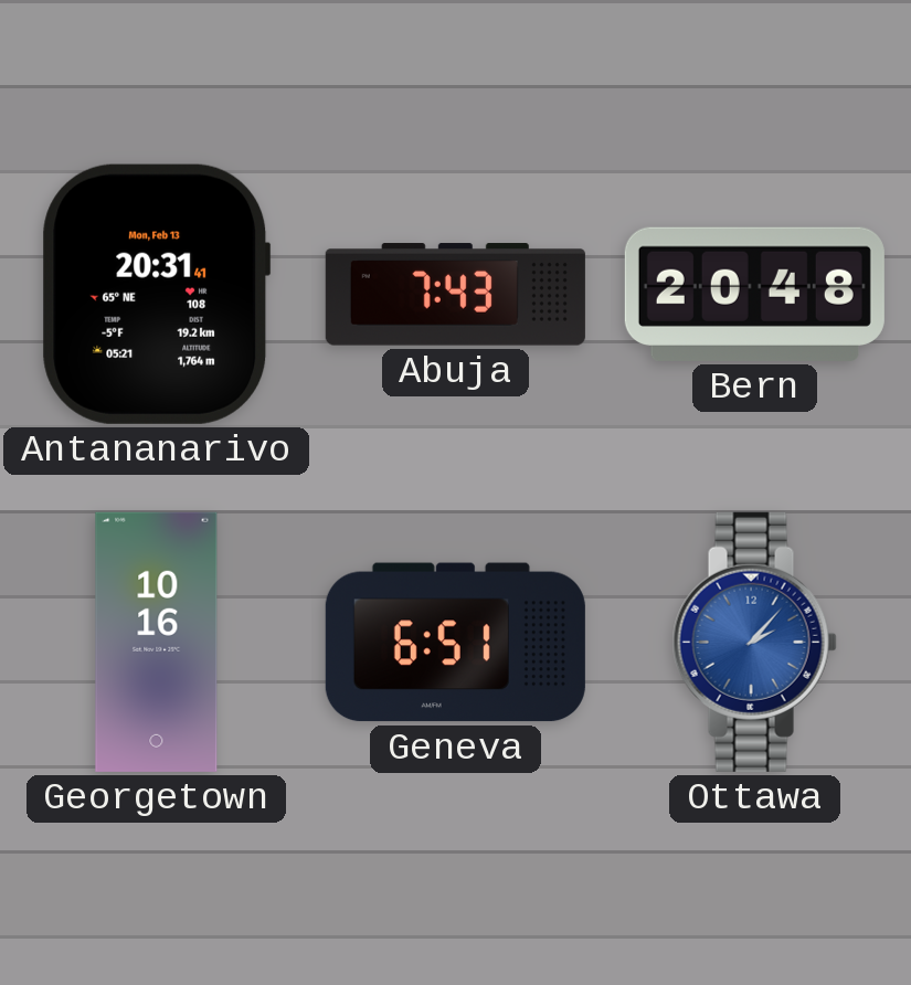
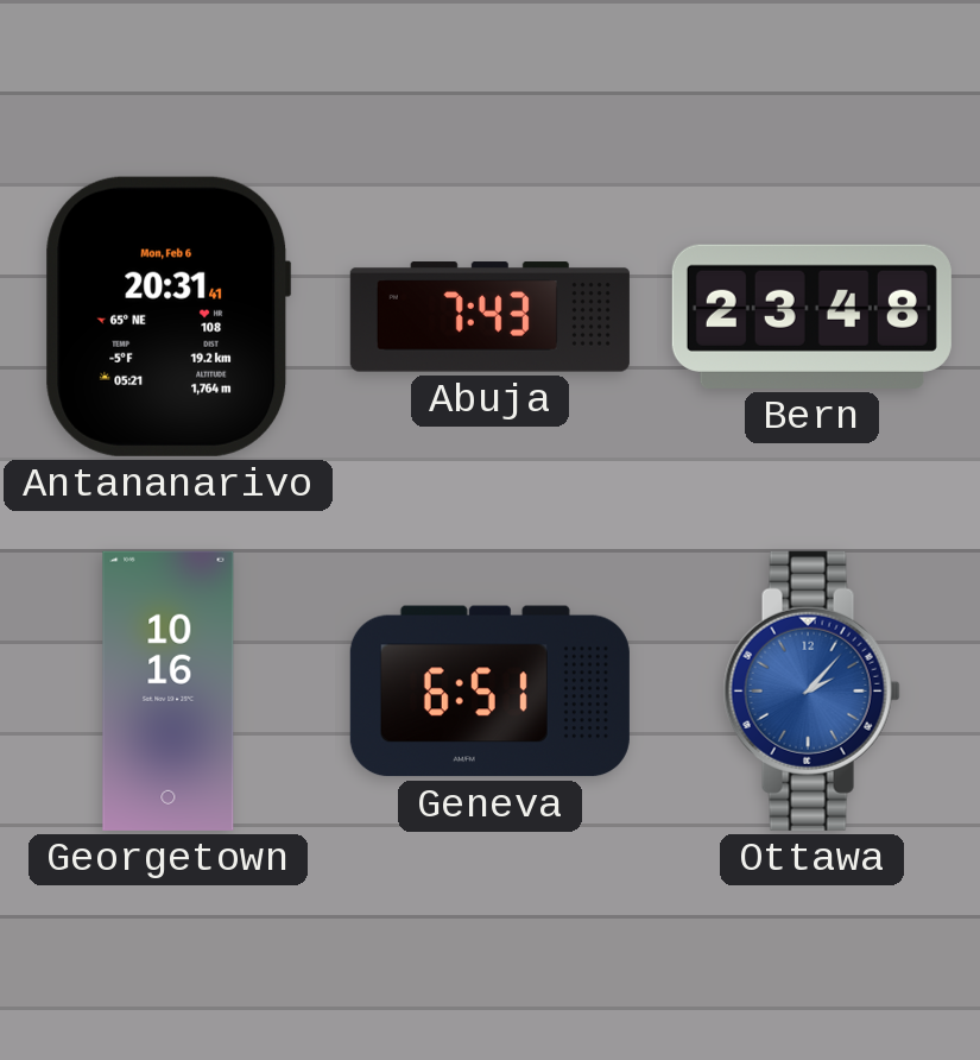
Antananarivo date: Mon, Feb 13 -> Mon, Feb 6
Bern: 20:48 -> 23:48
